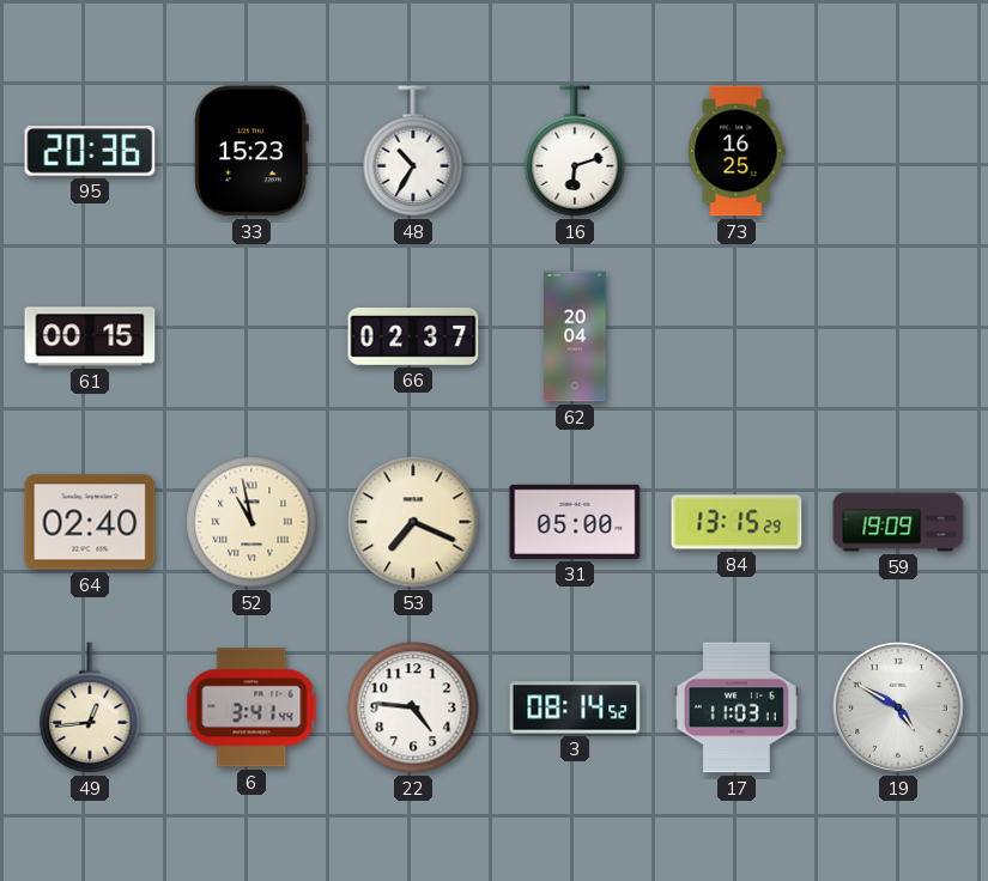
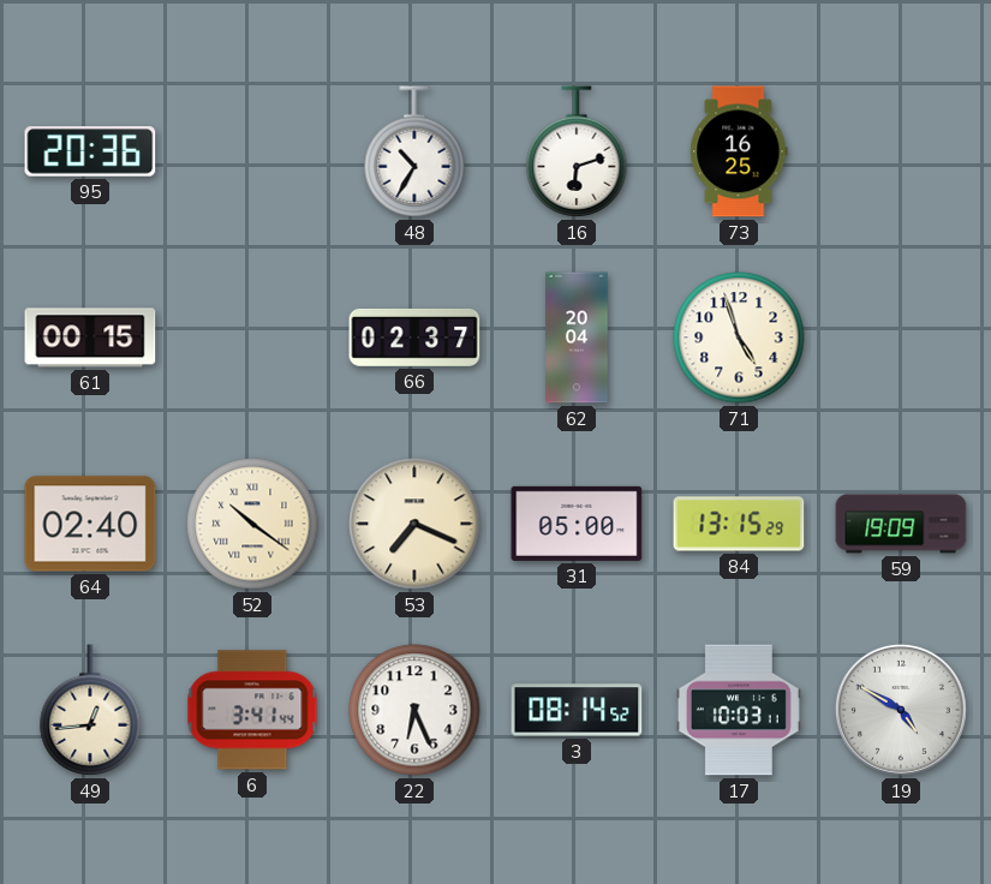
33: 15:23 -> none
71: none -> 4:57
52: 10:58 -> 10:21
22: 4:46 -> 6:26
17: 11:03 -> 10:03
